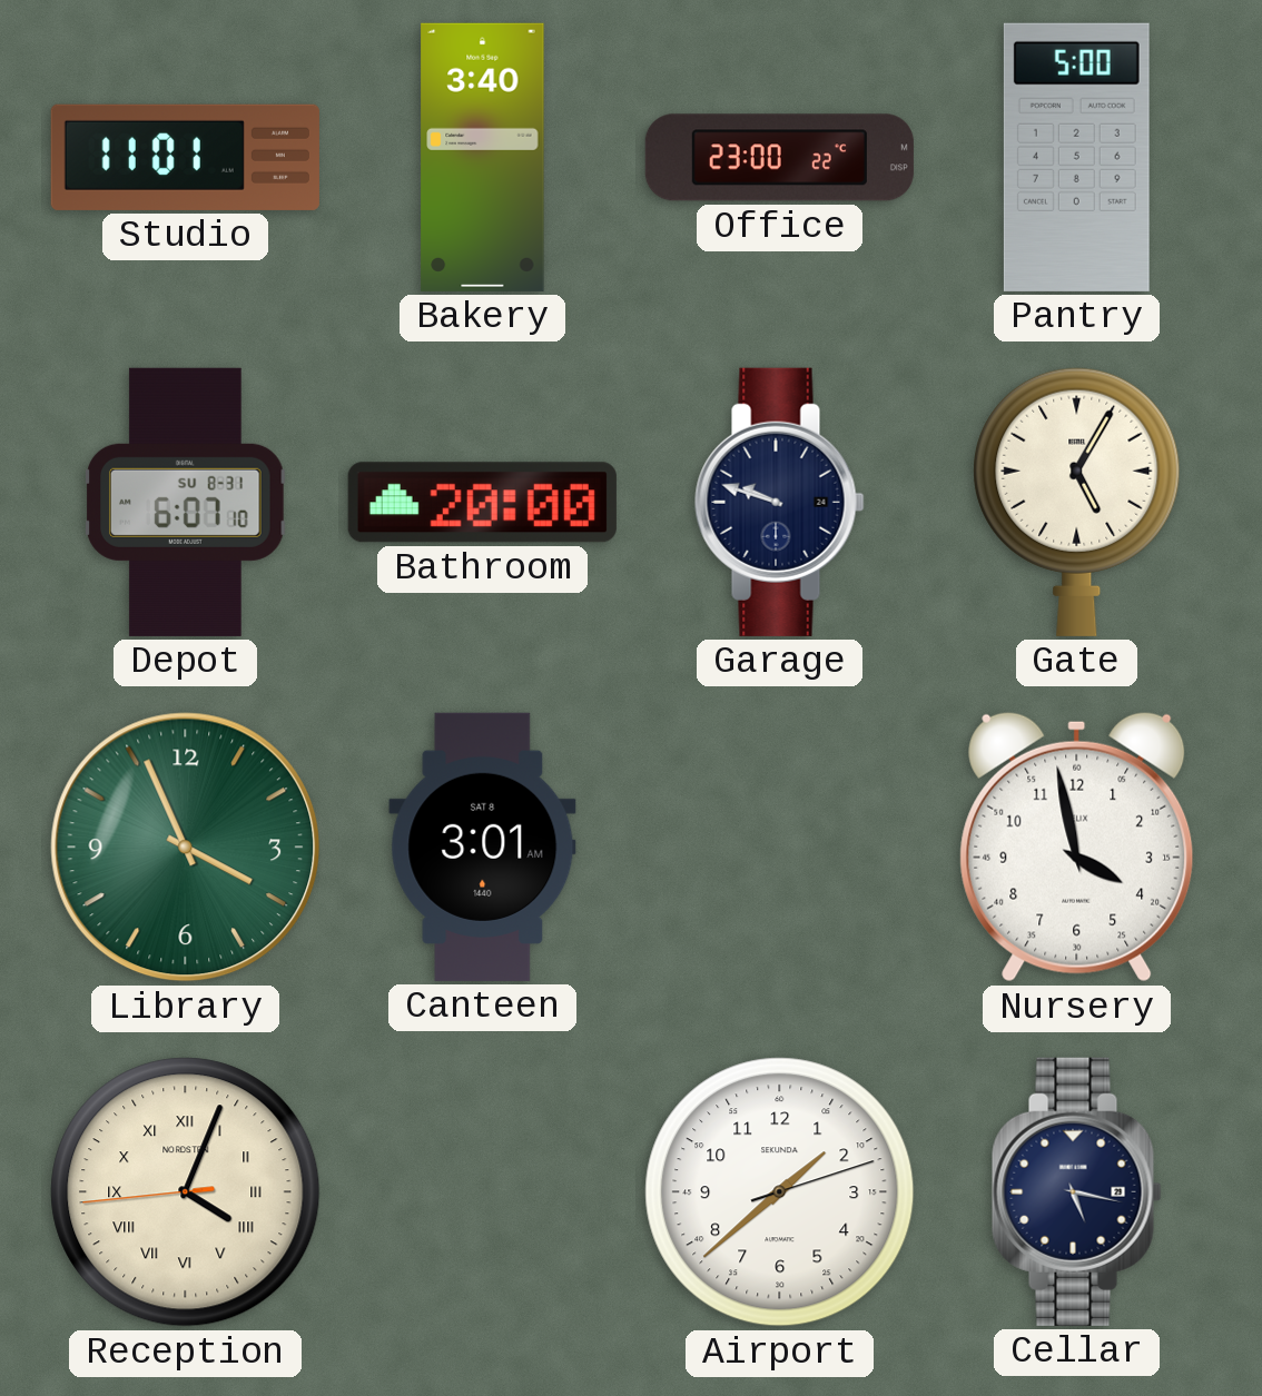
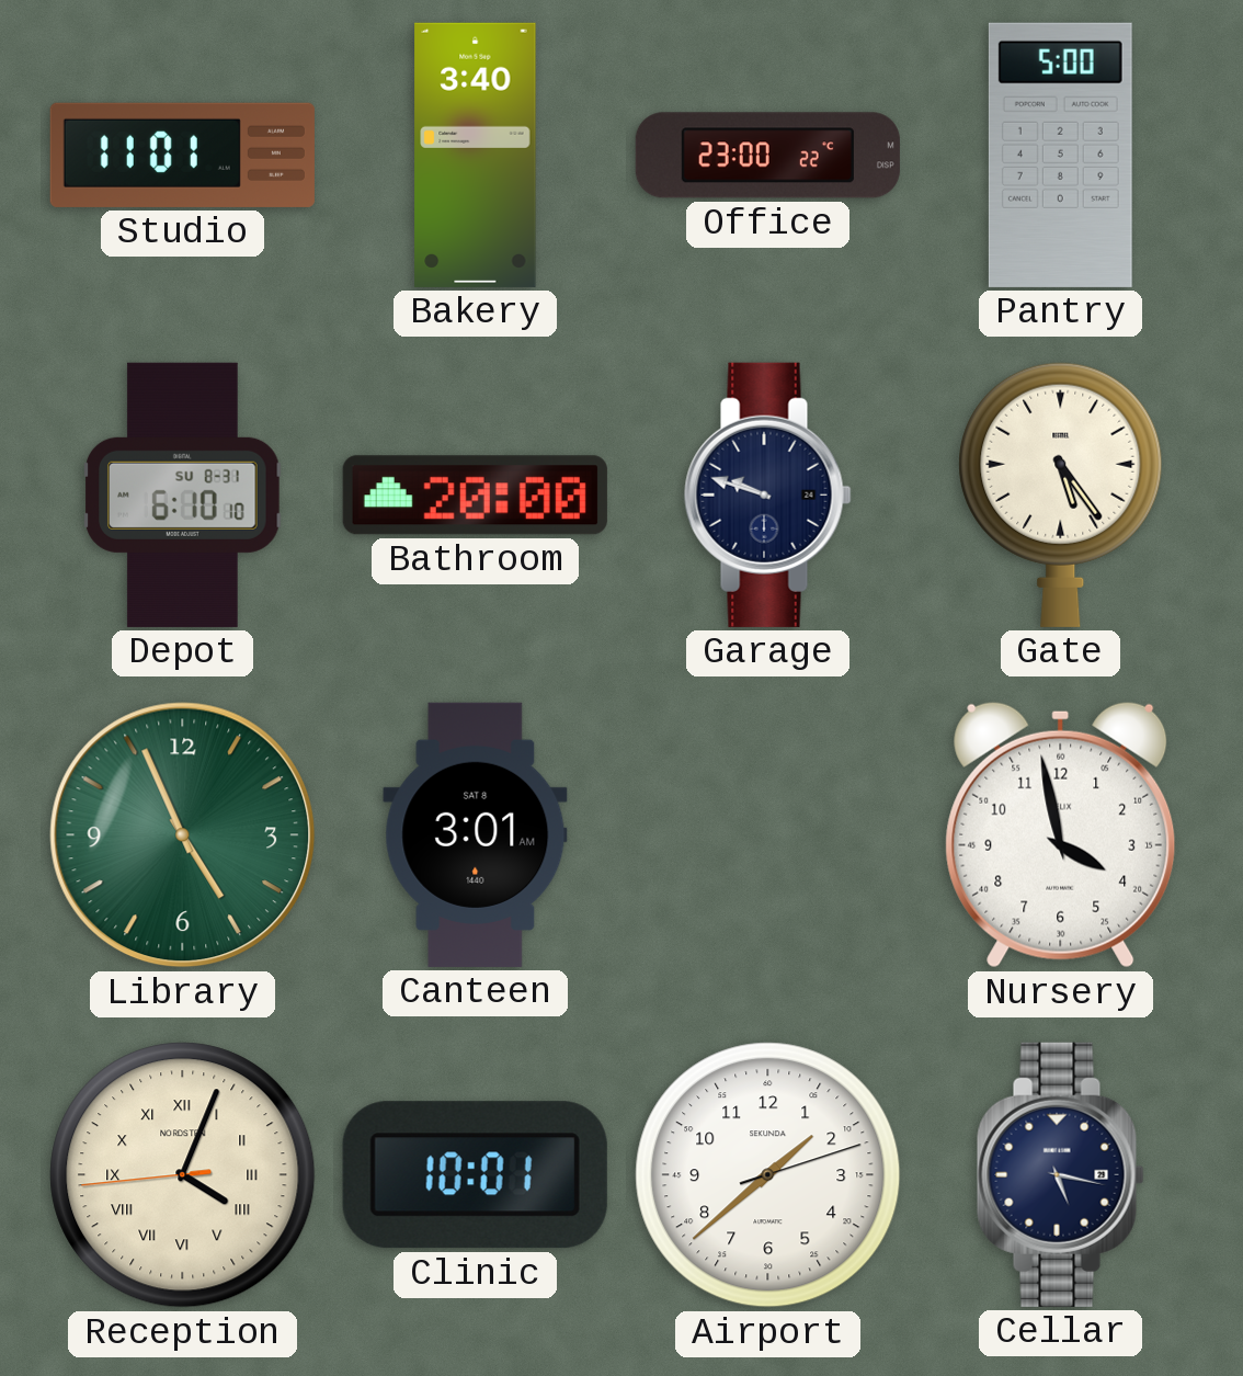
Depot: 6:07 -> 6:10
Gate: 5:05 -> 5:24
Library: 3:56 -> 4:56
Clinic: none -> 10:01
